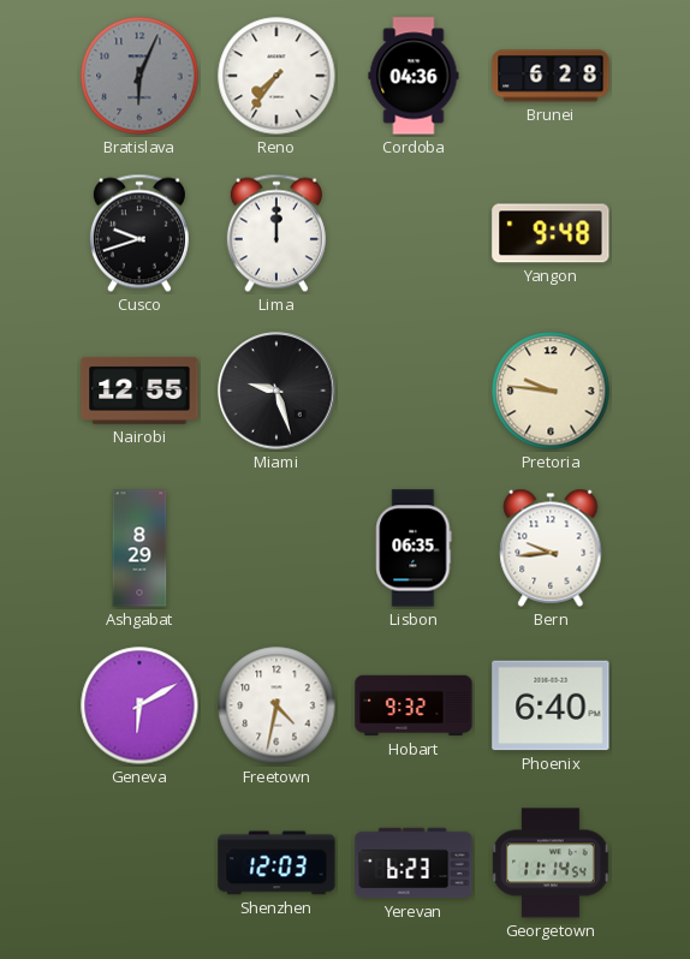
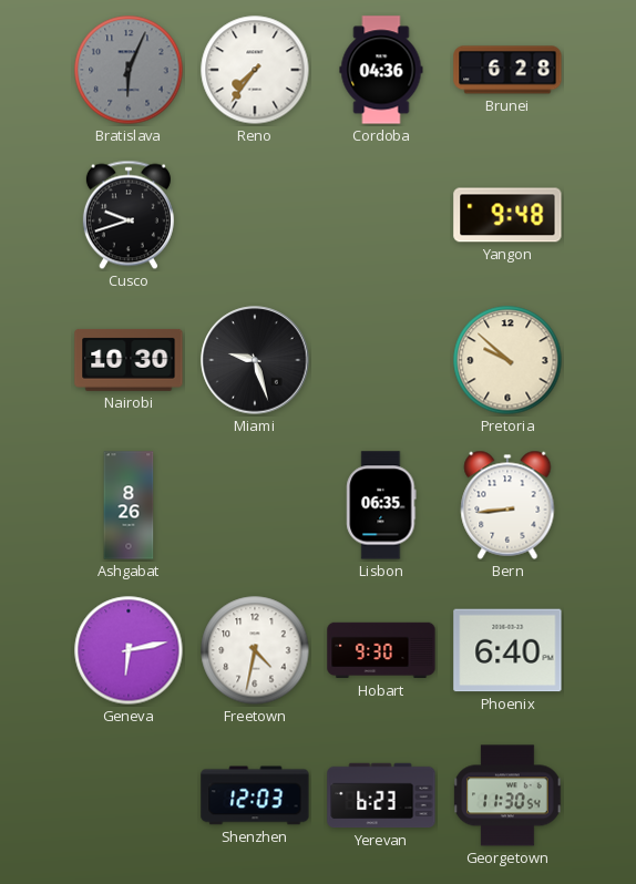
Lima: 12:00 -> none
Nairobi: 12:55 -> 10:30
Pretoria: 9:46 -> 9:52
Ashgabat: 8:29 -> 8:26
Bern: 9:44 -> 8:44
Geneva: 6:10 -> 6:13
Hobart: 9:32 -> 9:30
Georgetown: 11:14 -> 11:30
